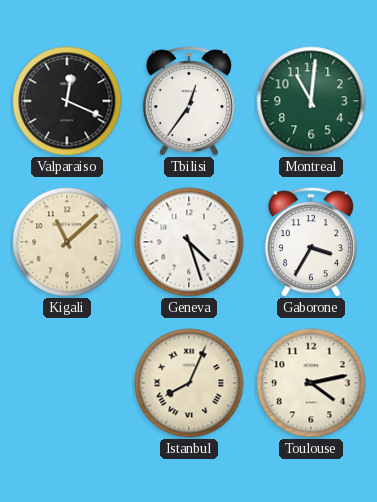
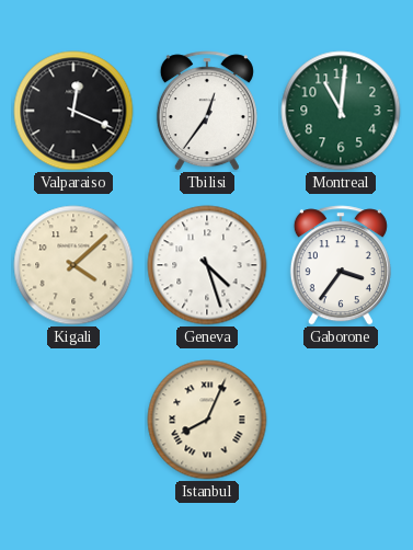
Kigali: 11:08 -> 4:08
Gaborone: 3:35 -> 3:36
Toulouse: 4:13 -> none
